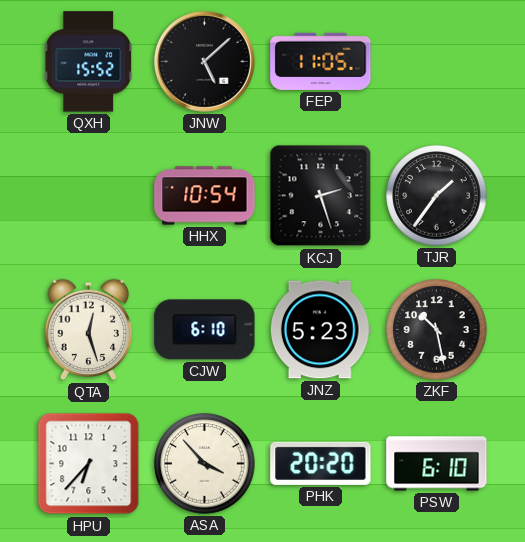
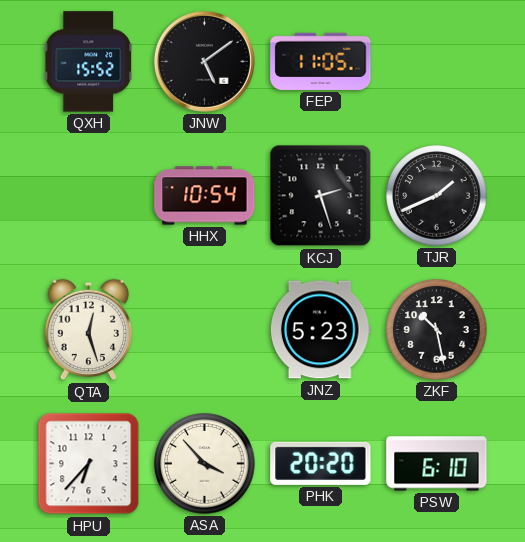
JNW: 5:08 -> 5:09
TJR: 1:36 -> 1:41
CJW: 6:10 -> none
